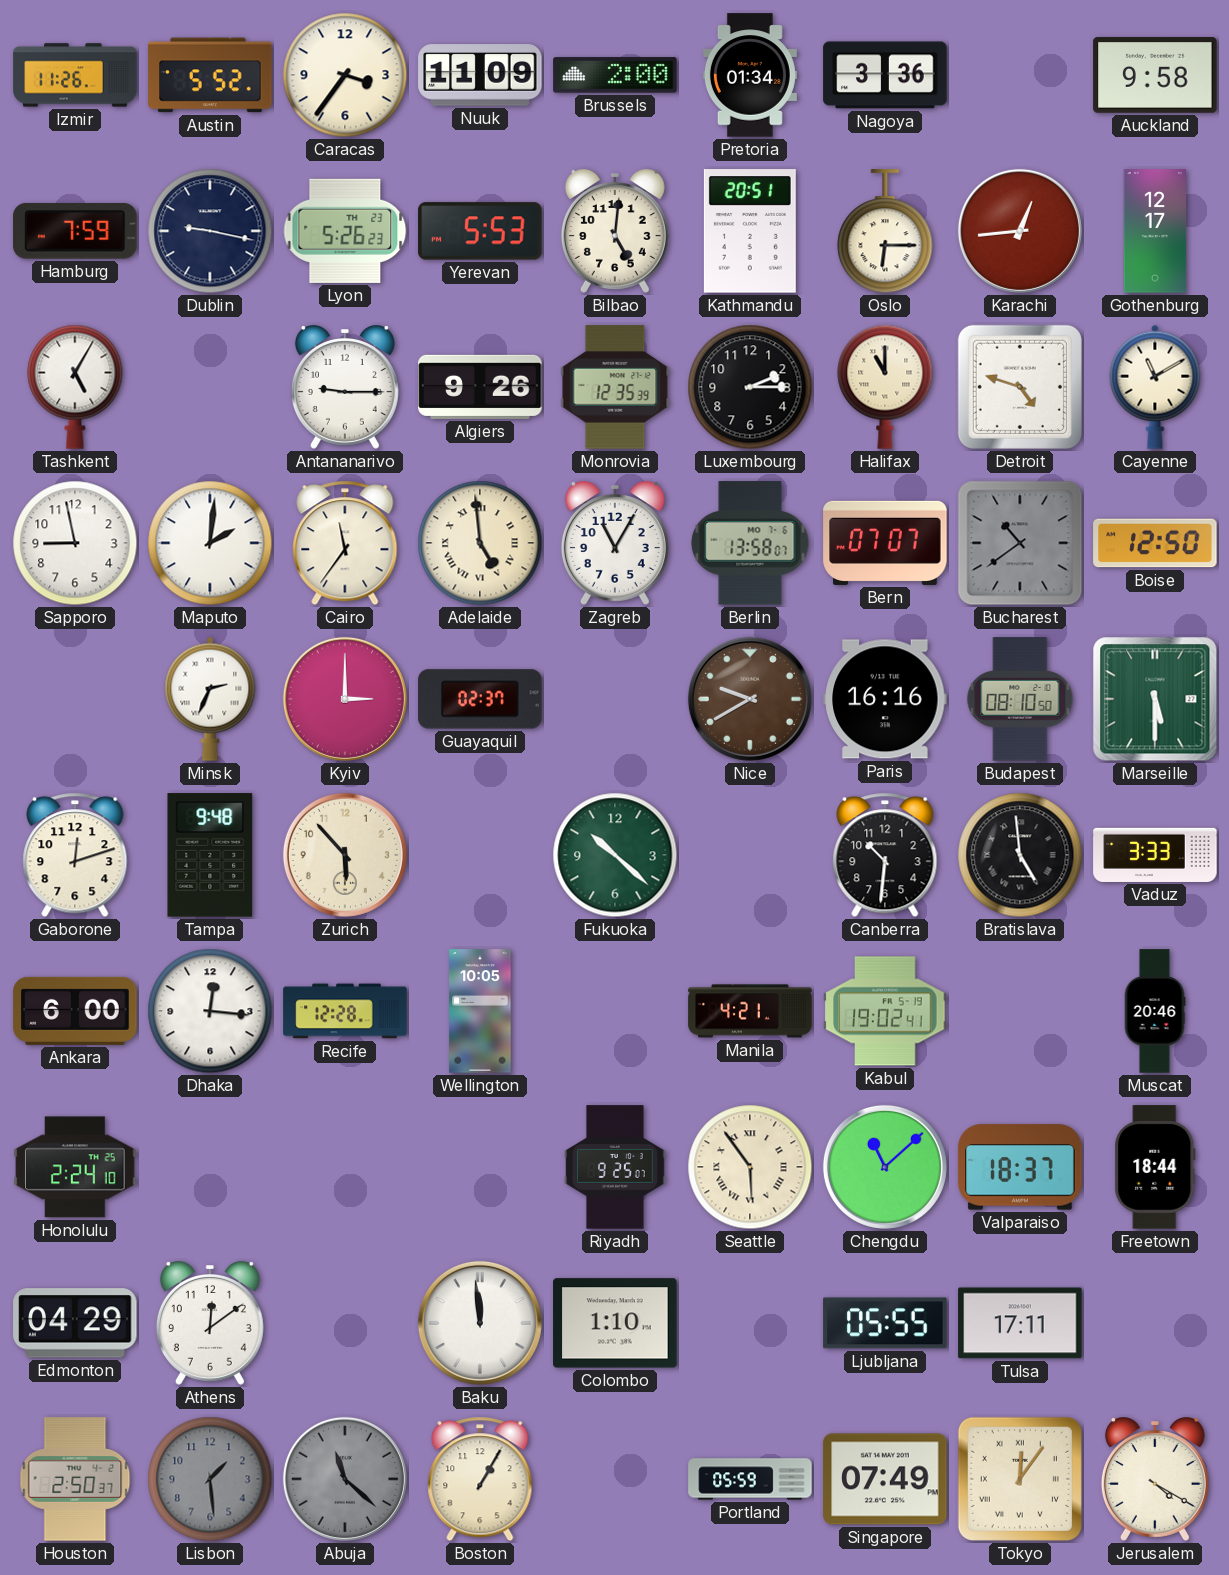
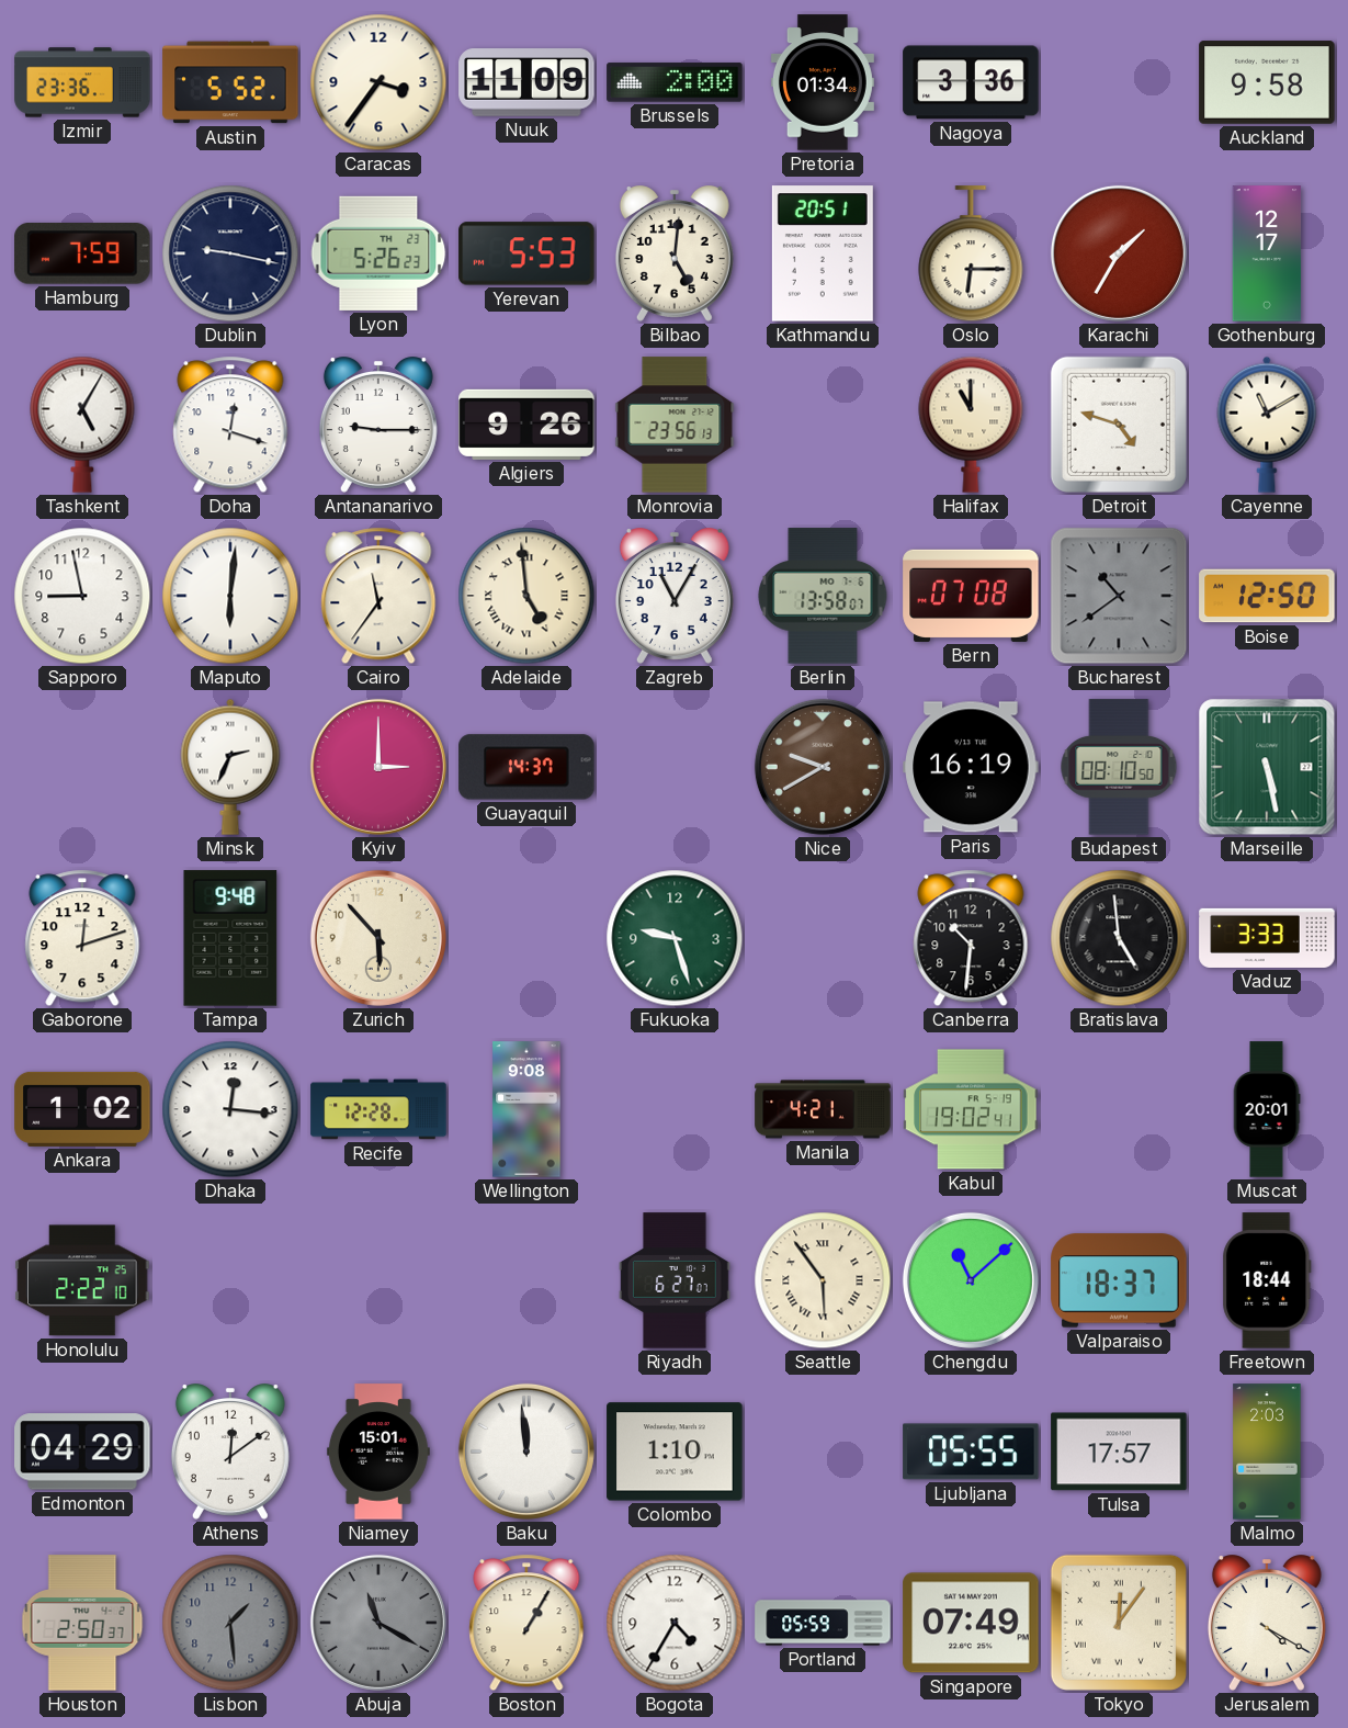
Izmir: 11:26 -> 23:36
Karachi: 12:44 -> 1:35
Doha: none -> 12:18
Monrovia: 12:35 -> 23:56
Luxembourg: 2:15 -> none
Maputo: 2:01 -> 6:01
Bern: 07:07 -> 07:08
Guayaquil: 02:37 -> 14:37
Paris: 16:16 -> 16:19
Marseille: 5:30 -> 5:28
Fukuoka: 10:22 -> 9:27
Ankara: 6:00 -> 1:02
Wellington: 10:05 -> 9:08
Muscat: 20:46 -> 20:01
Honolulu: 2:24 -> 2:22
Riyadh: 9:25 -> 6:27
Niamey: none -> 15:01
Tulsa: 17:11 -> 17:57
Malmo: none -> 2:03
Abuja: 11:22 -> 11:20
Bogota: none -> 4:35
